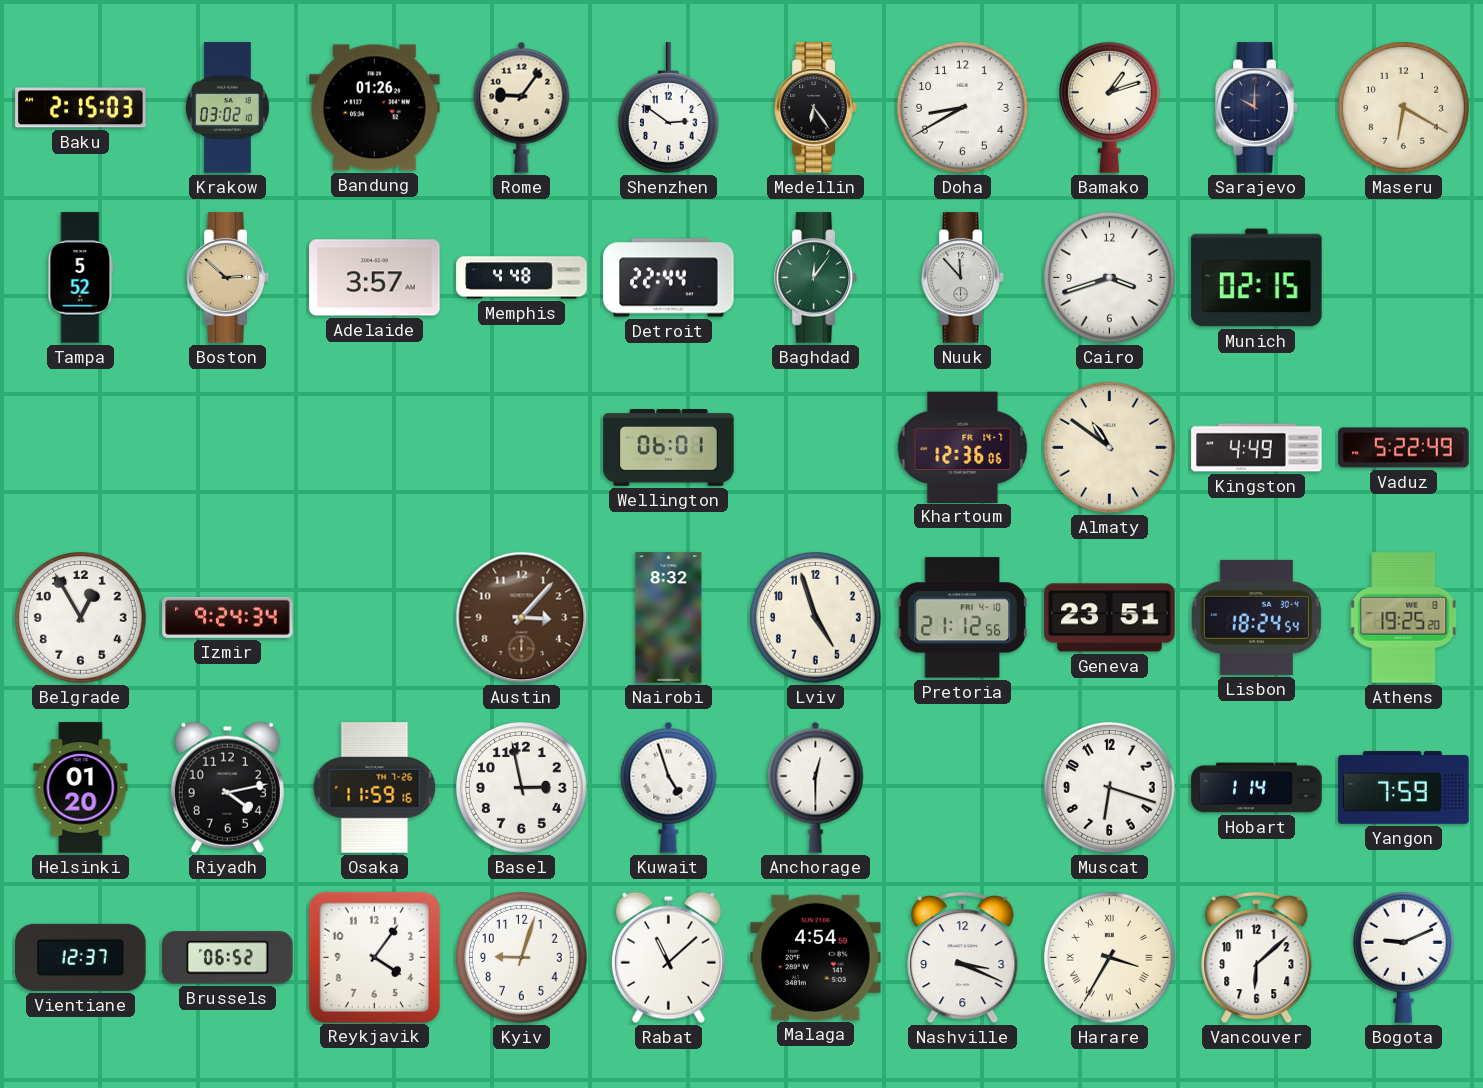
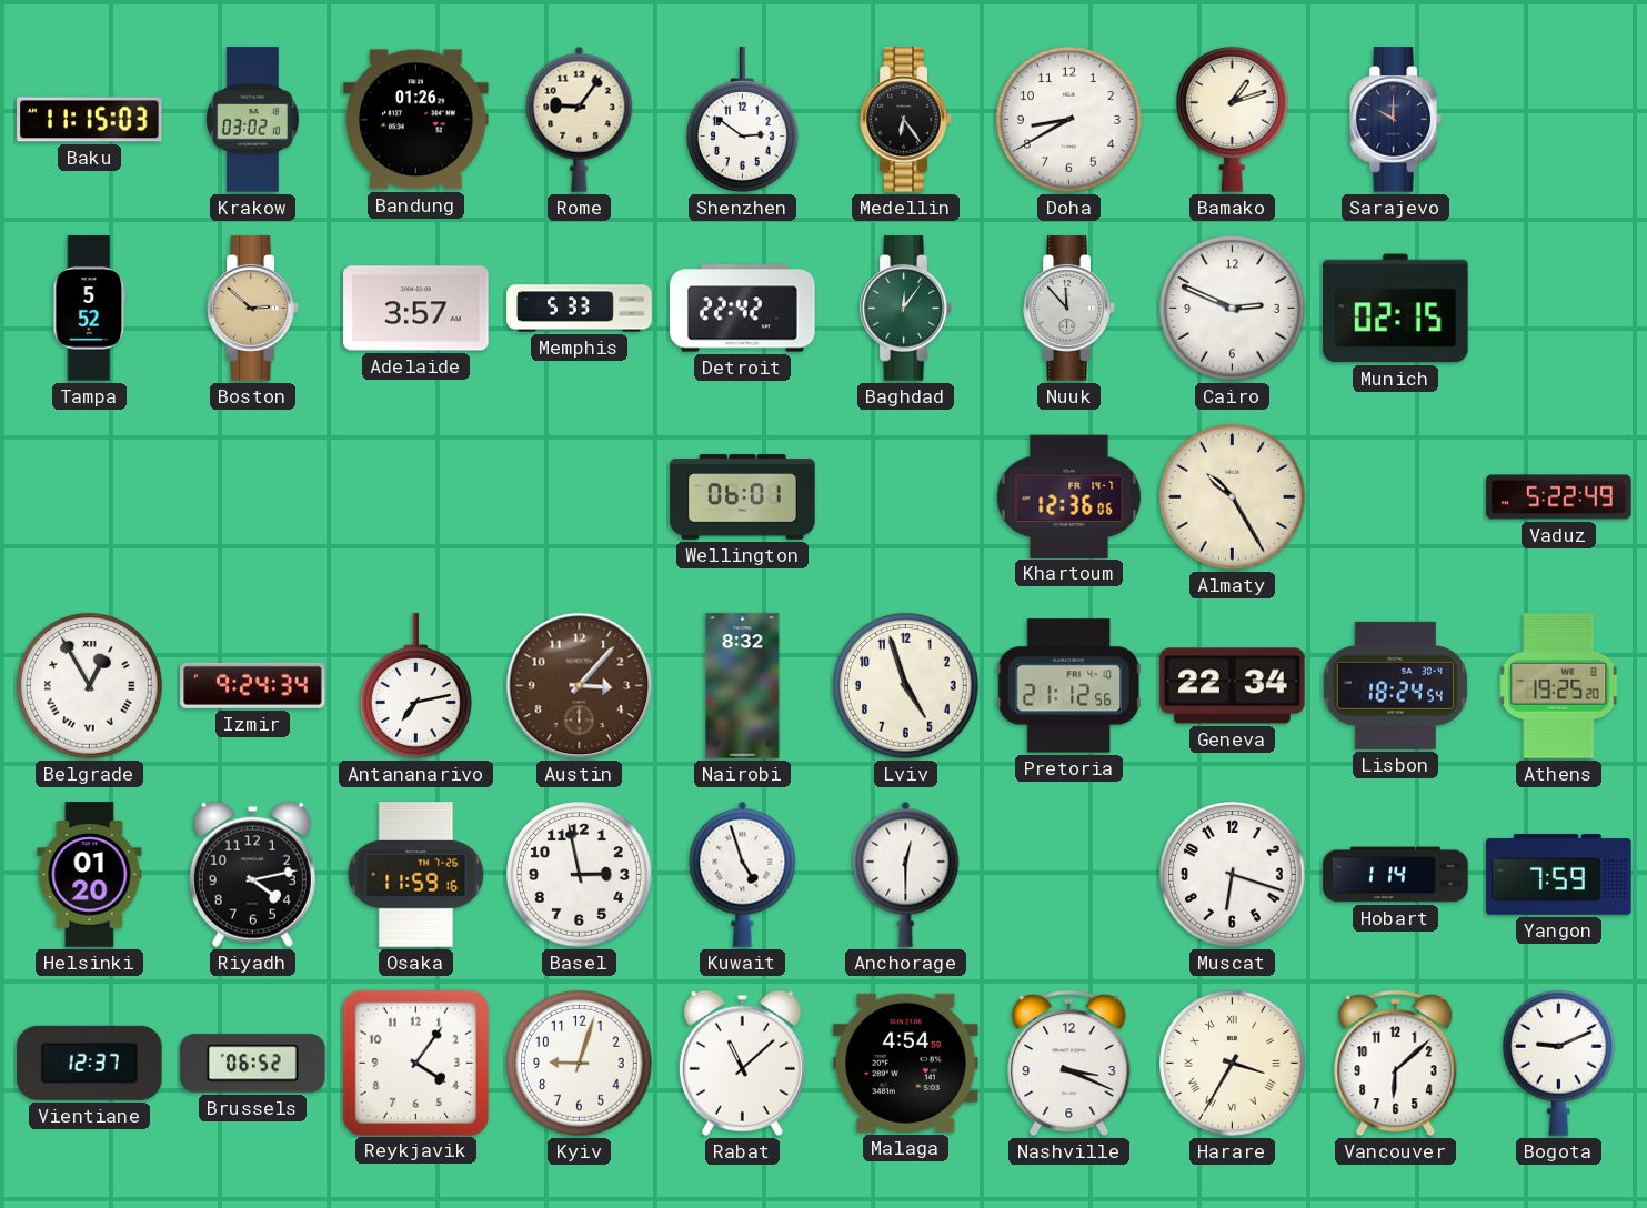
Baku: 2:15 -> 11:15
Maseru: 6:20 -> none
Memphis: 4:48 -> 5:33
Detroit: 22:44 -> 22:42
Cairo: 3:42 -> 2:49
Almaty: 10:51 -> 10:25
Kingston: 4:49 -> none
Belgrade numerals: Arabic -> Roman
Antananarivo: none -> 7:13
Geneva: 23:51 -> 22:34
